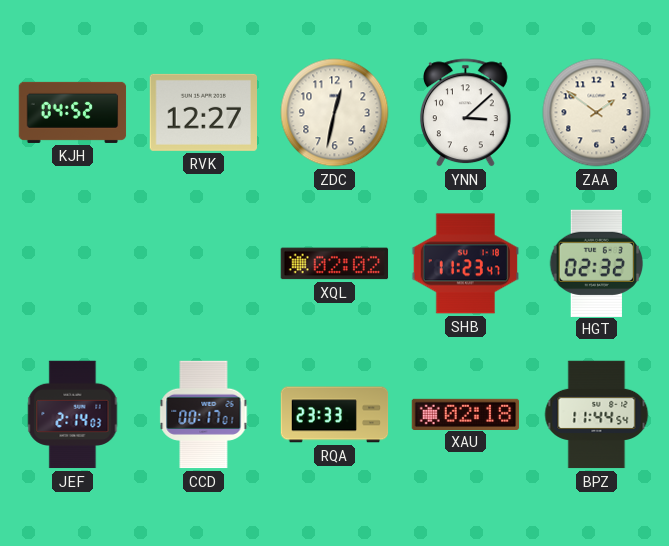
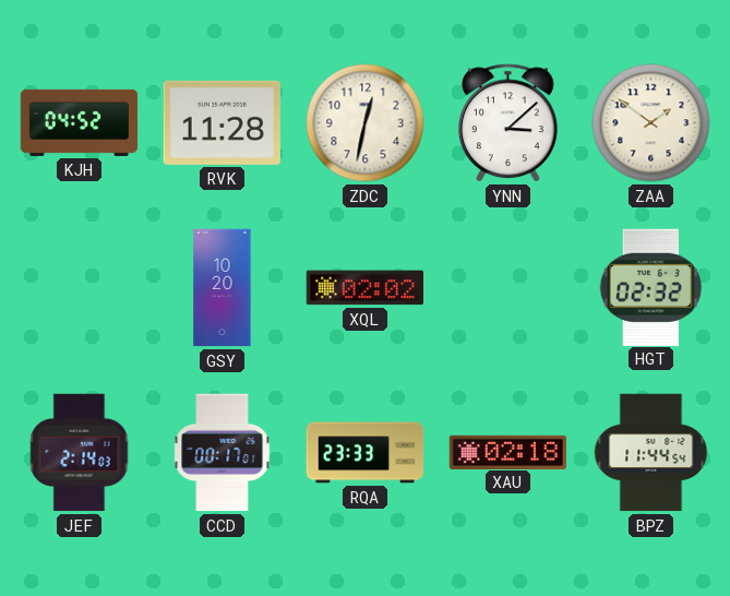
RVK: 12:27 -> 11:28
GSY: none -> 10:20
SHB: 11:23 -> none
